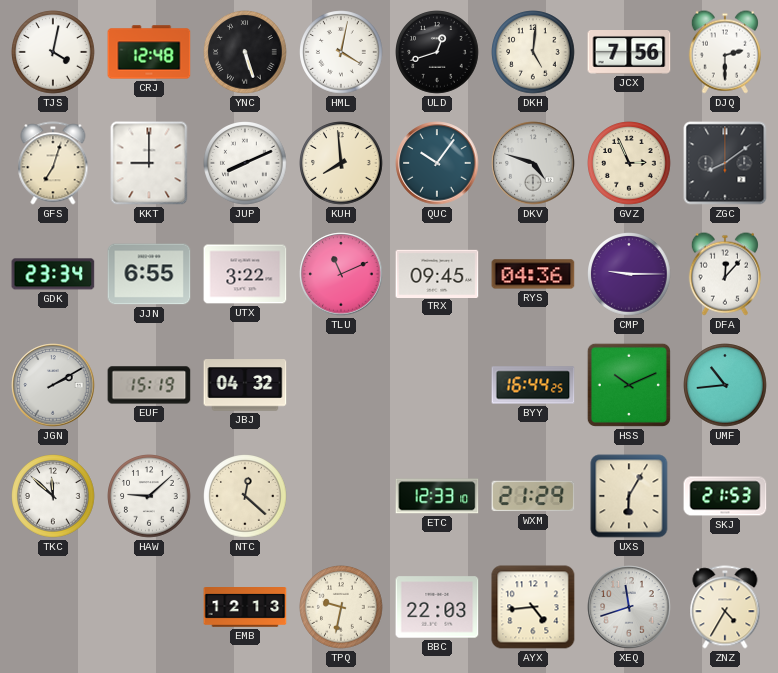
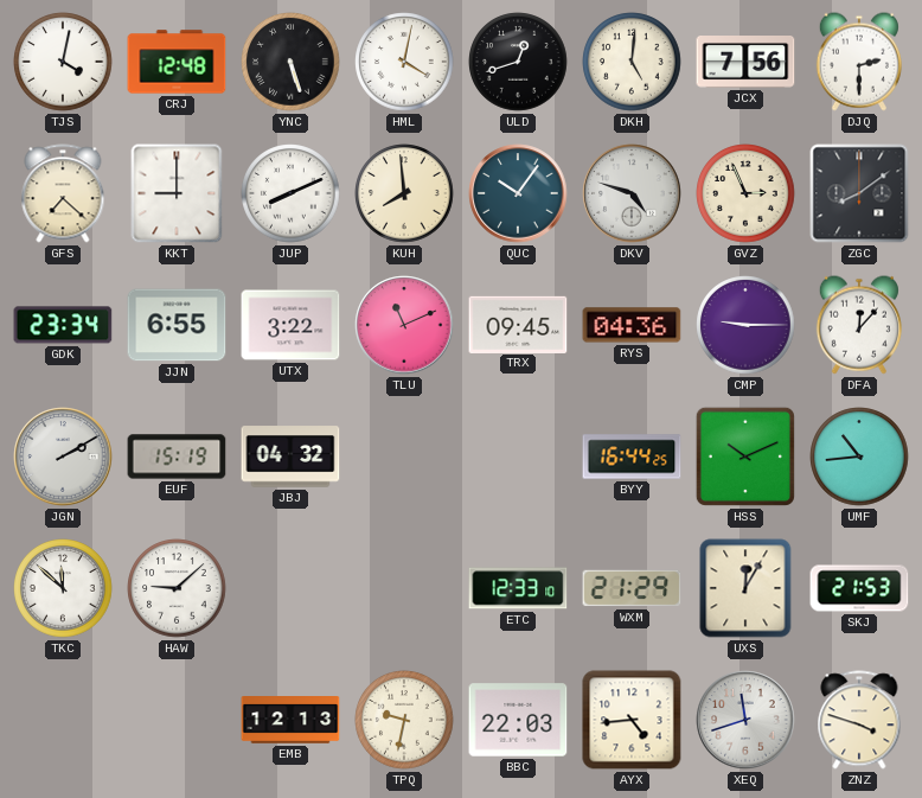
GFS: 7:03 -> 7:22
NTC: 12:22 -> none
UXS: 6:05 -> 12:05
ZNZ: 4:35 -> 3:48
